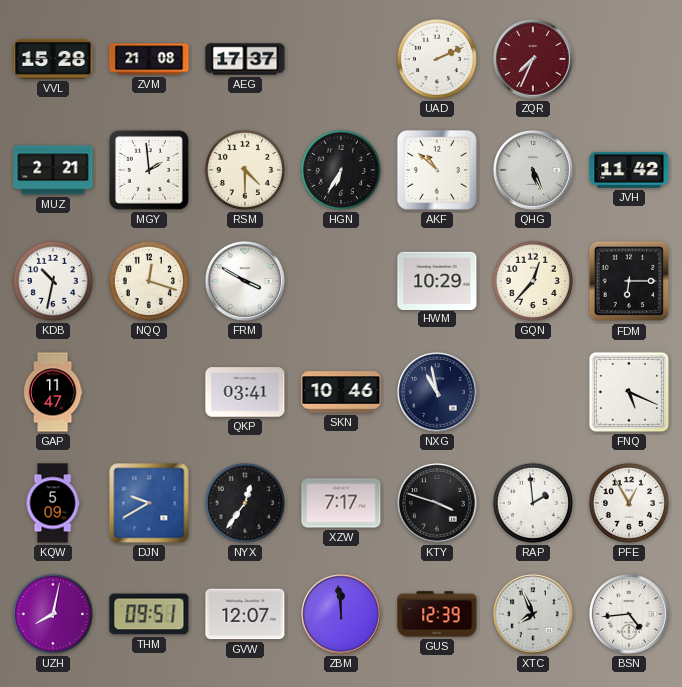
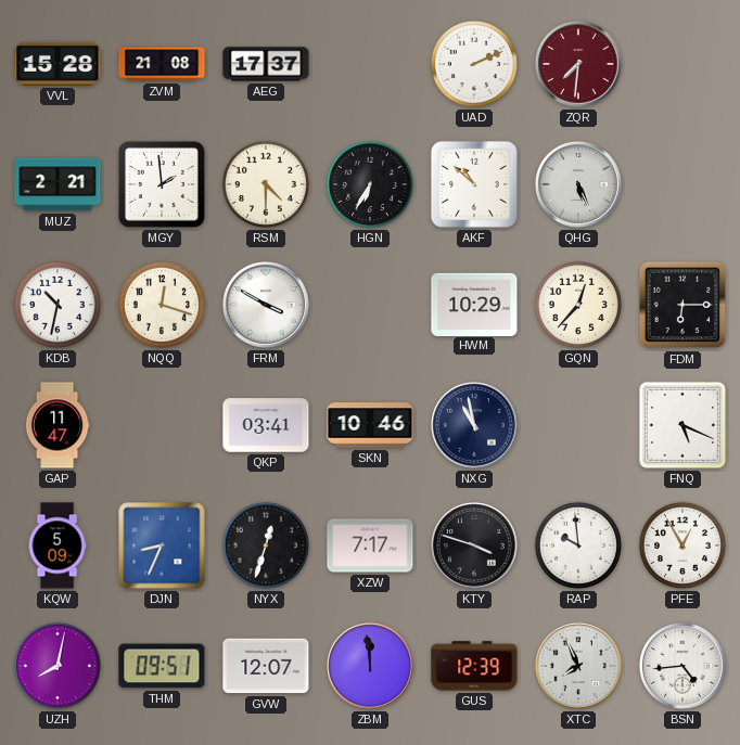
ZQR: 7:34 -> 7:31
JVH: 11:42 -> none
DJN: 9:40 -> 8:34
NYX: 12:36 -> 12:33
RAP: 1:59 -> 9:59
